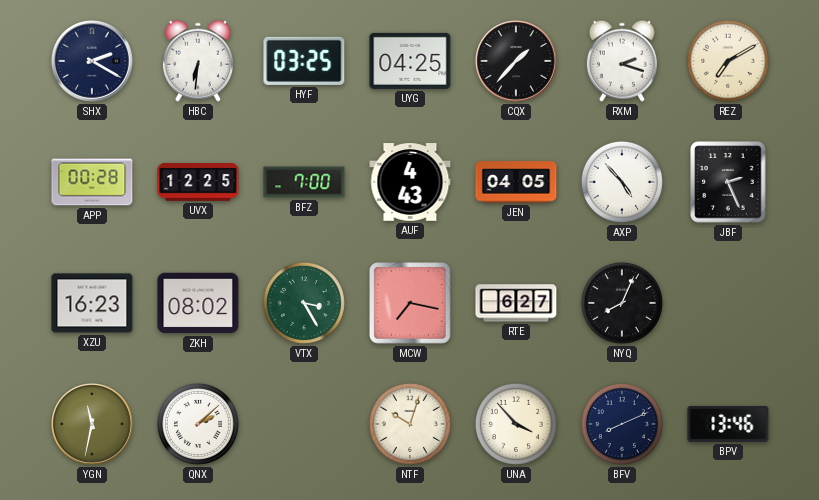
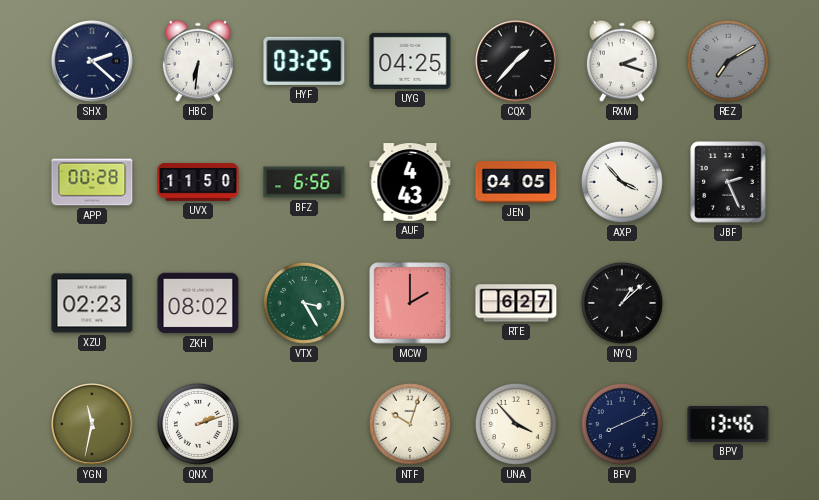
SHX: 2:20 -> 2:22
REZ dial: cream -> grey
UVX: 12:25 -> 11:50
BFZ: 7:00 -> 6:56
AXP: 4:53 -> 3:53
XZU: 16:23 -> 02:23
MCW: 7:17 -> 2:00
NYQ: 8:04 -> 1:08
QNX: 2:08 -> 2:12
